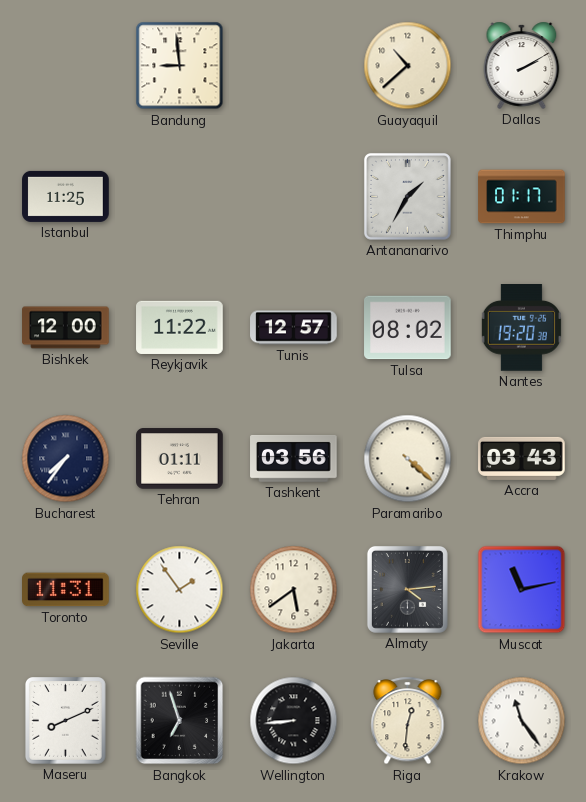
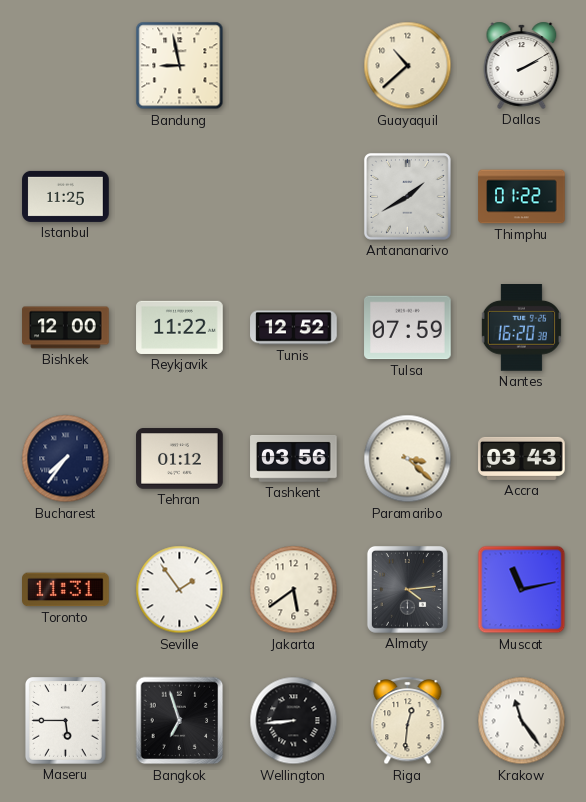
Bandung: 8:59 -> 8:58
Antananarivo: 1:35 -> 1:40
Thimphu: 01:17 -> 01:22
Tunis: 12:57 -> 12:52
Tulsa: 08:02 -> 07:59
Nantes: 19:20 -> 16:20
Tehran: 01:11 -> 01:12
Paramaribo: 4:22 -> 3:22
Maseru: 8:11 -> 5:45
